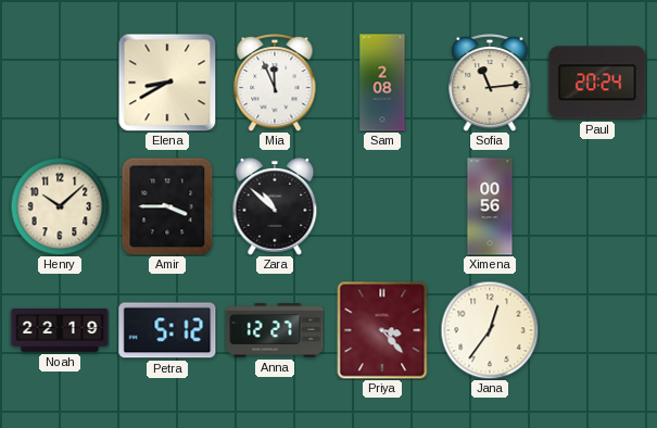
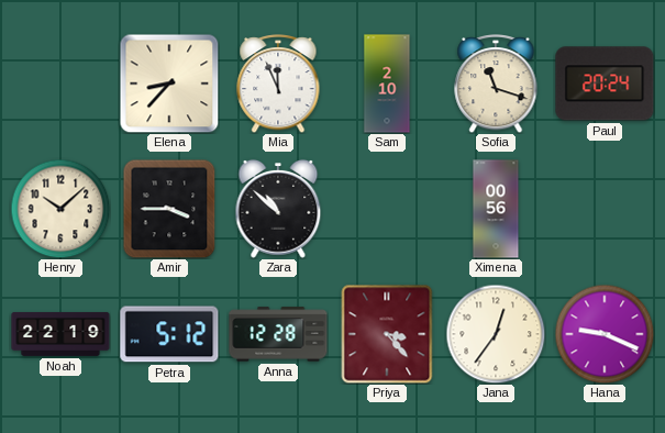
Elena: 8:40 -> 8:37
Sam: 2:08 -> 2:10
Sofia: 11:14 -> 11:18
Anna: 12:27 -> 12:28
Hana: none -> 9:19
